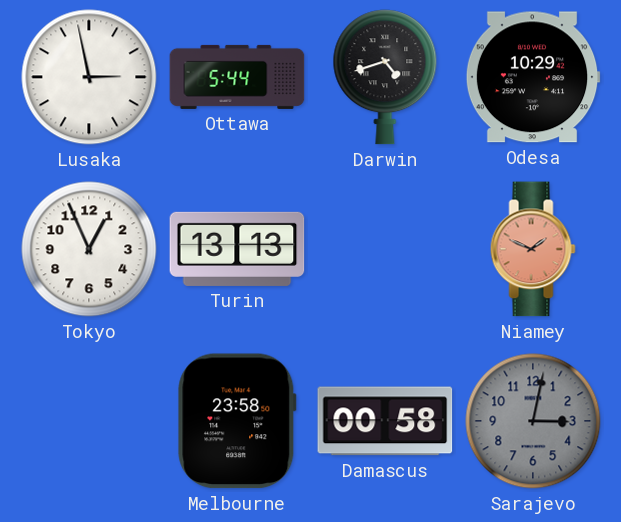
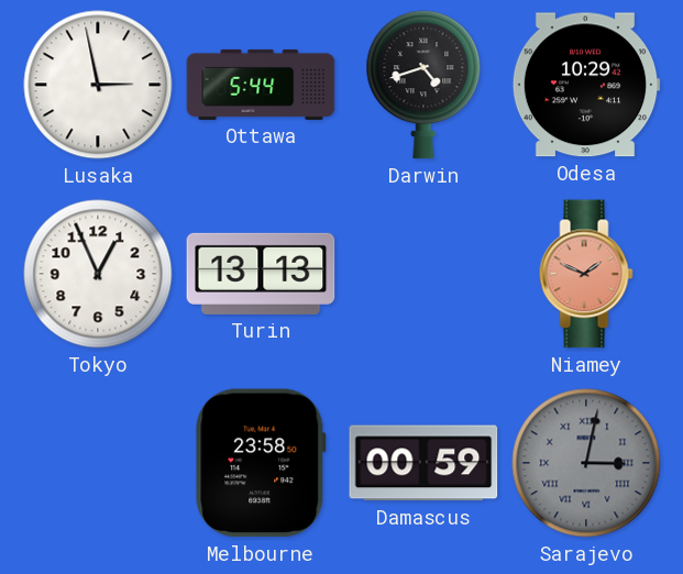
Damascus: 00:58 -> 00:59
Sarajevo numerals: Arabic -> Roman
